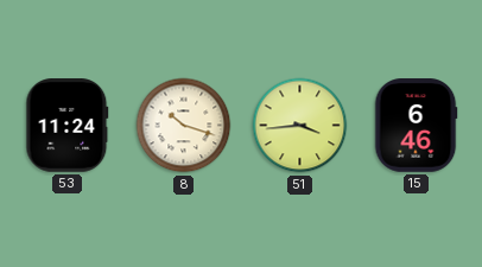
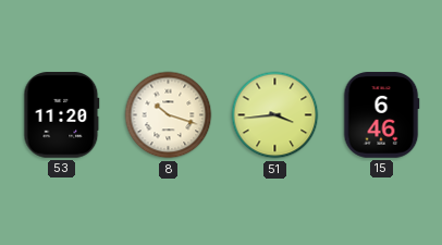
53: 11:24 -> 11:20
